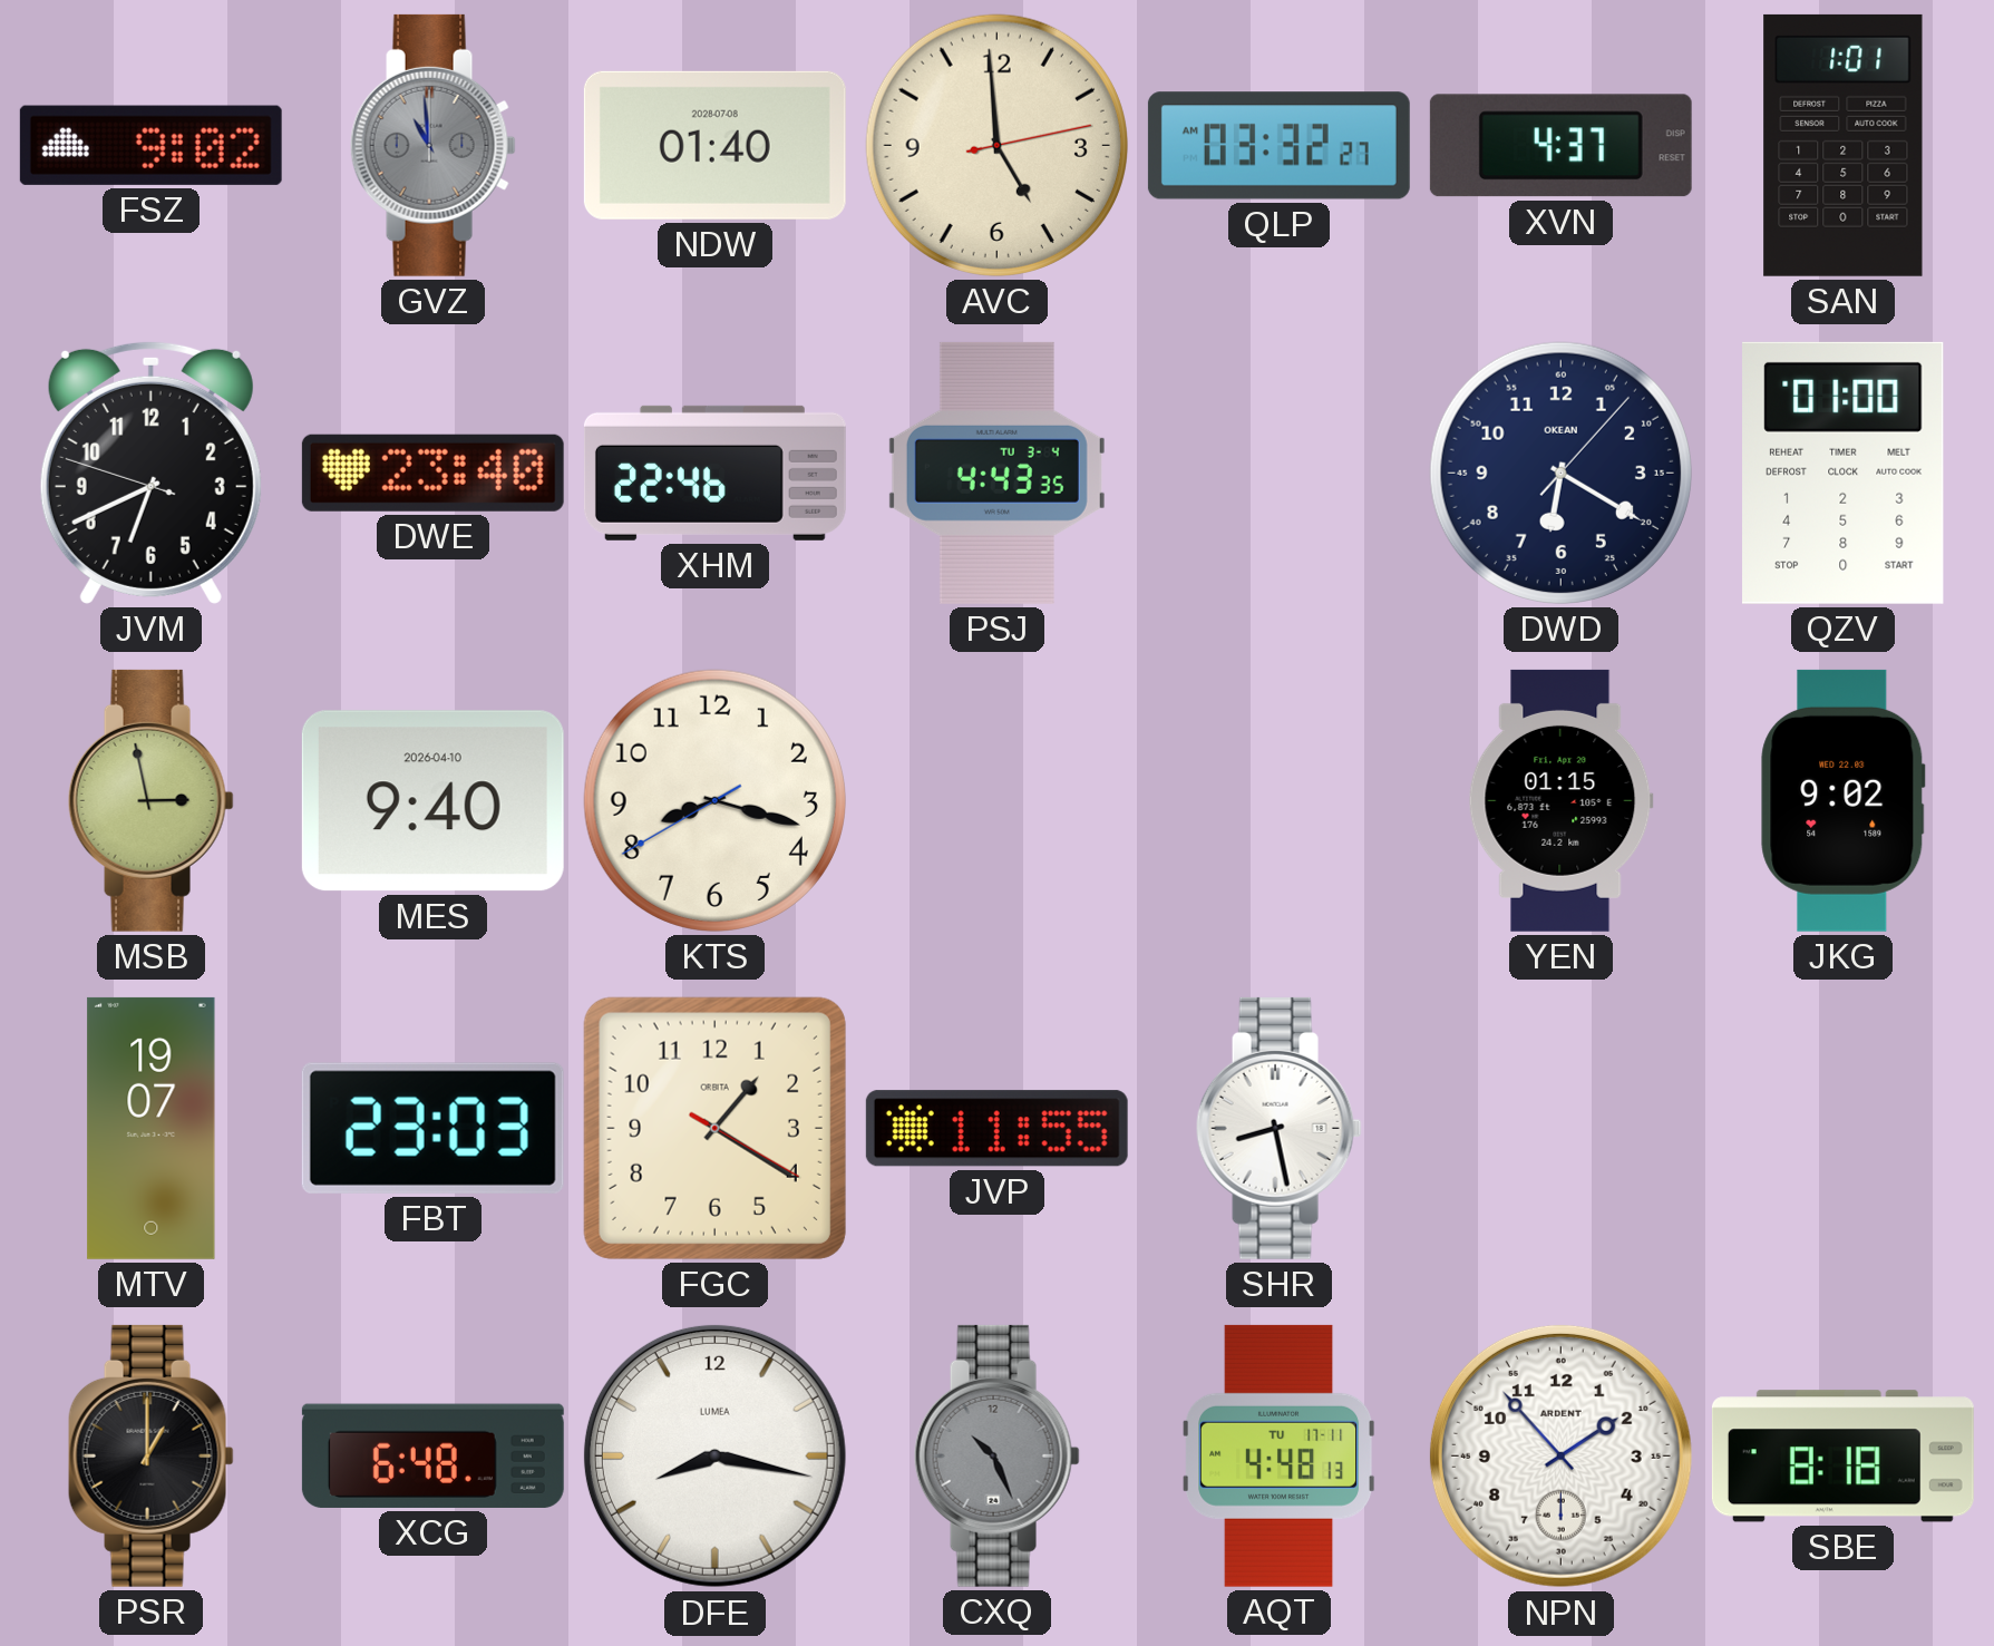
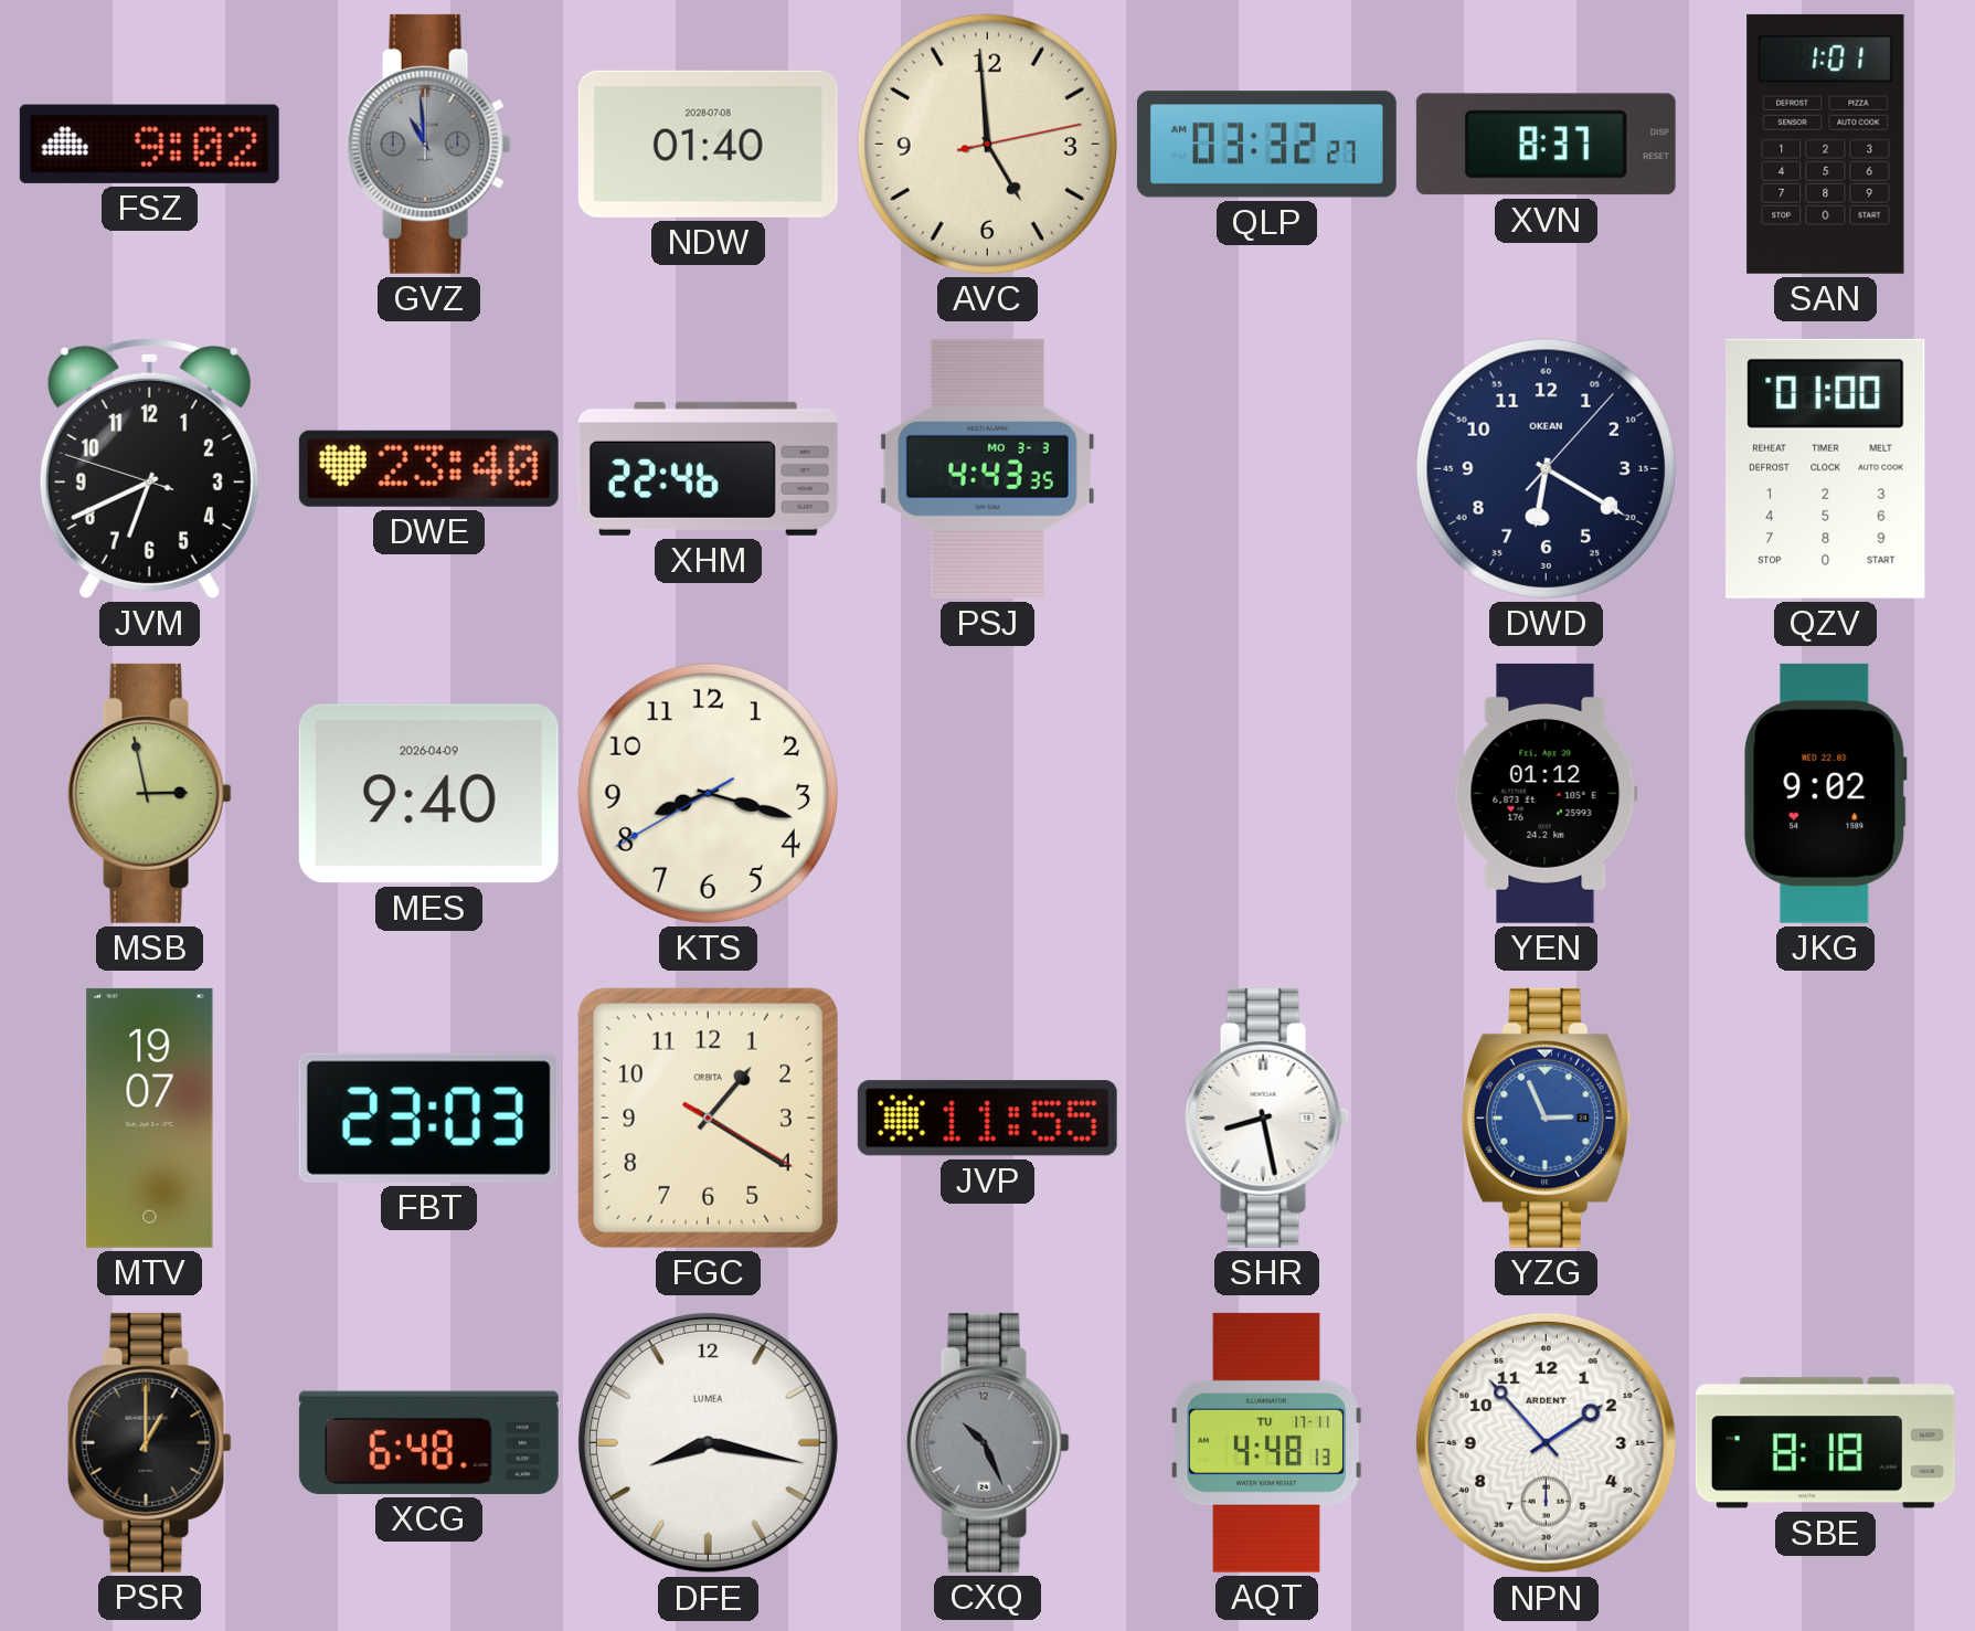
XVN: 4:37 -> 8:37
PSJ date: TU 3-4 -> MO 3-3
MES date: 2026-04-10 -> 2026-04-09
YEN: 01:15 -> 01:12
YZG: none -> 2:56
